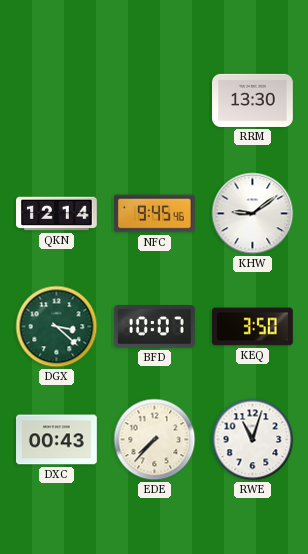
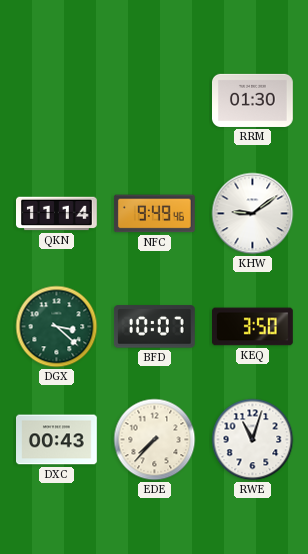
RRM: 13:30 -> 01:30
QKN: 12:14 -> 11:14
NFC: 9:45 -> 9:49
